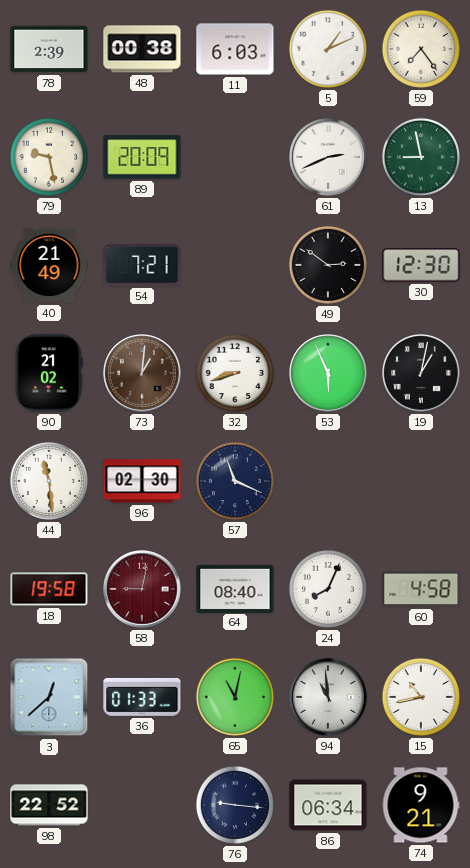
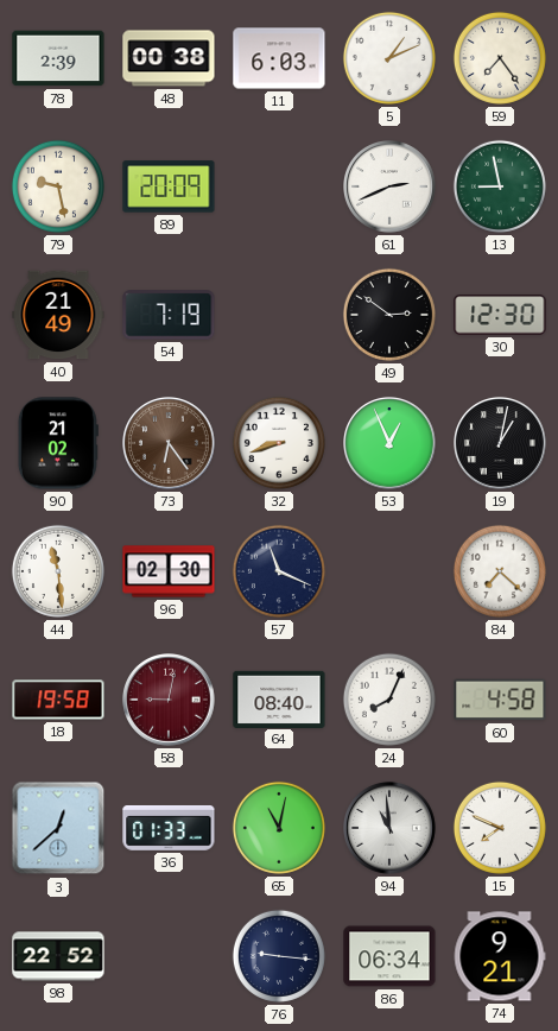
54: 7:21 -> 7:19
73: 1:01 -> 6:24
53: 5:56 -> 12:56
84: none -> 7:22
15: 10:43 -> 7:49
